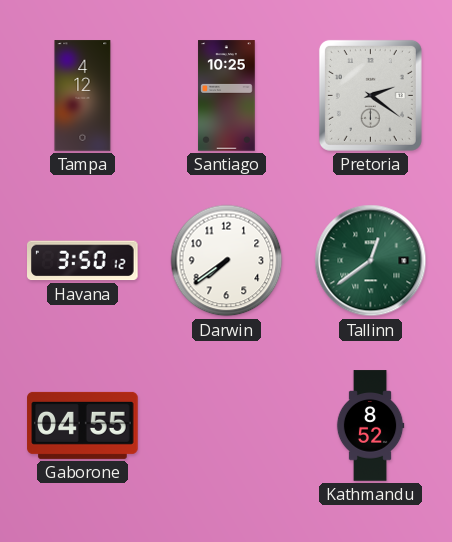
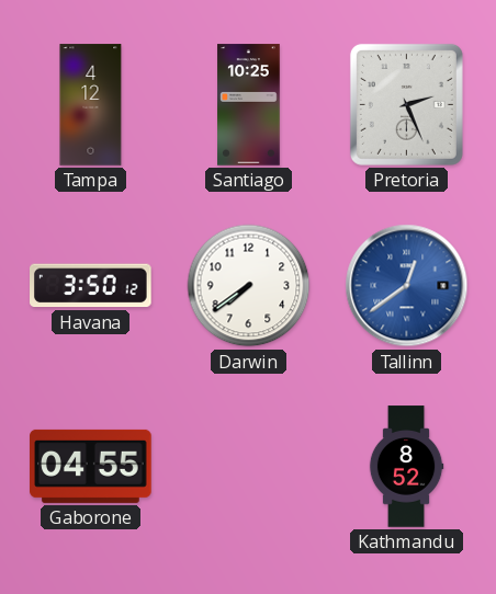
Pretoria: 2:21 -> 2:26
Tallinn dial: green -> blue
